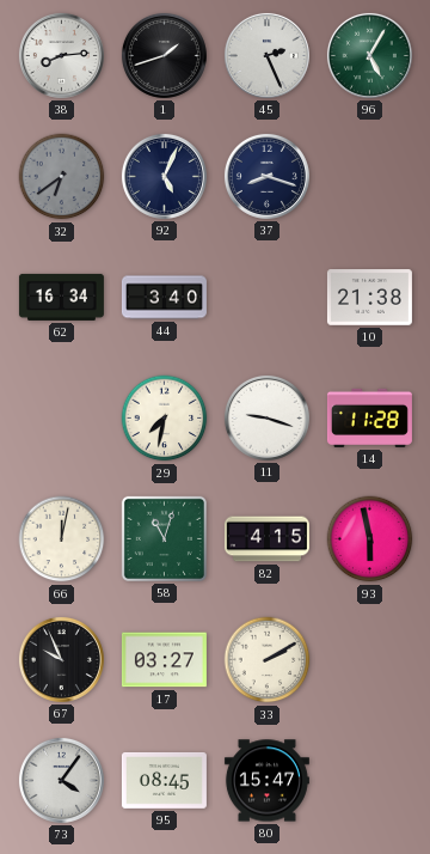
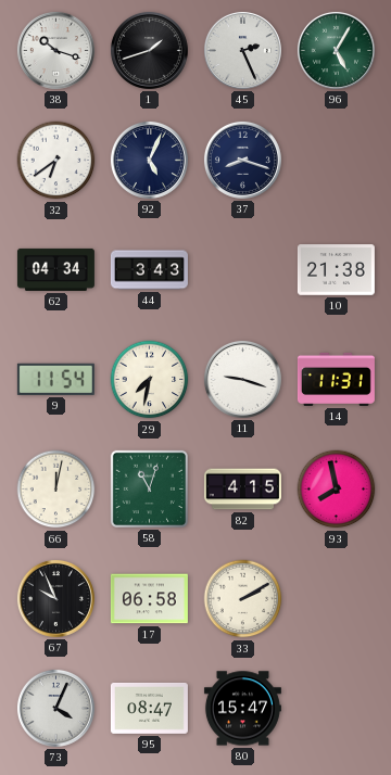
38: 8:14 -> 10:18
32 dial: grey -> white
62: 16:34 -> 04:34
44: 3:40 -> 3:43
9: none -> 11:54
14: 11:28 -> 11:31
93: 5:58 -> 7:58
17: 03:27 -> 06:58
73: 4:06 -> 4:04
95: 08:45 -> 08:47
